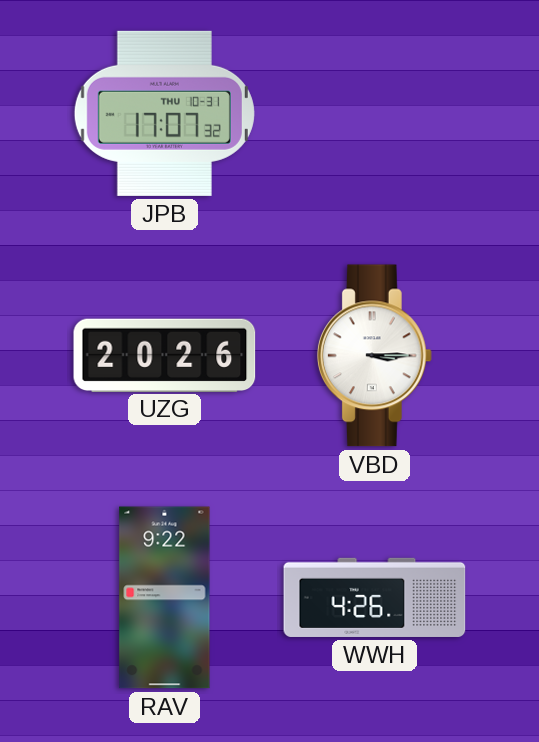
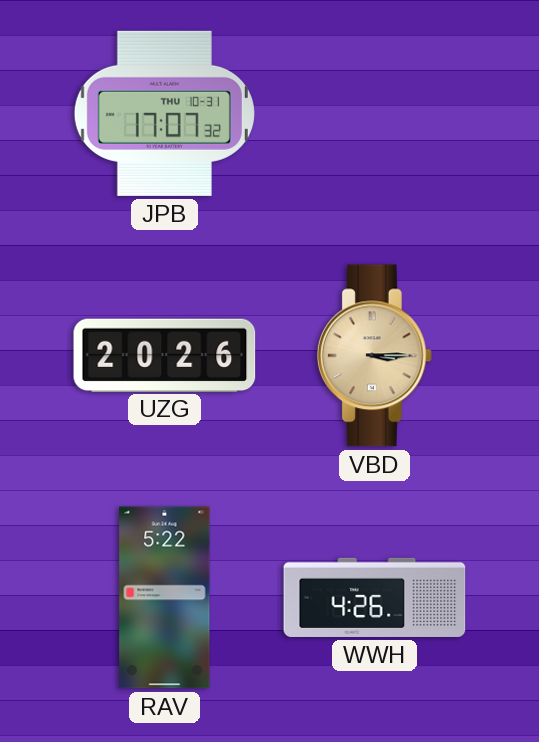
VBD dial: white -> champagne
RAV: 9:22 -> 5:22
